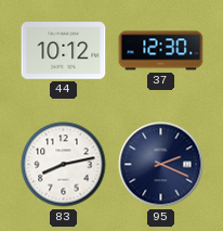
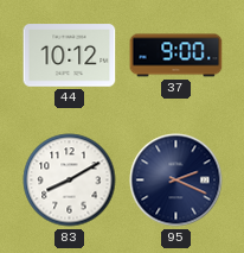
37: 12:30 -> 9:00
83: 8:13 -> 8:10
